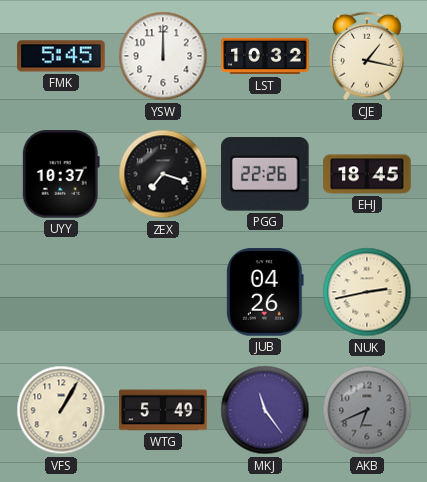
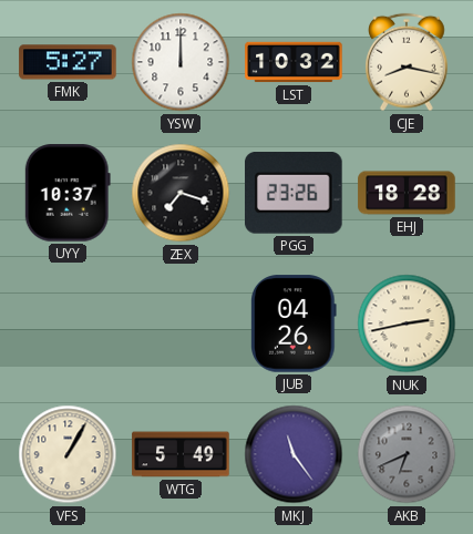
FMK: 5:45 -> 5:27
CJE: 1:17 -> 8:17
PGG: 22:26 -> 23:26
EHJ: 18:45 -> 18:28
